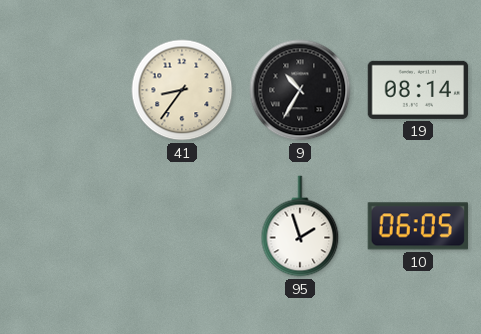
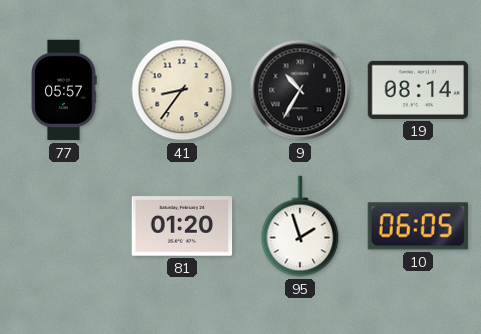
77: none -> 05:57
81: none -> 01:20
